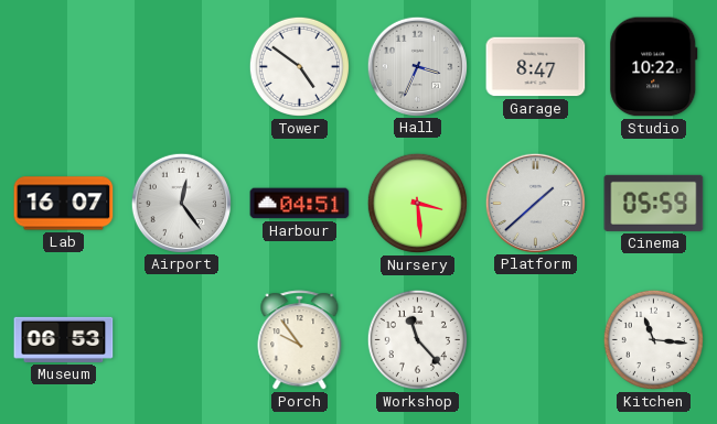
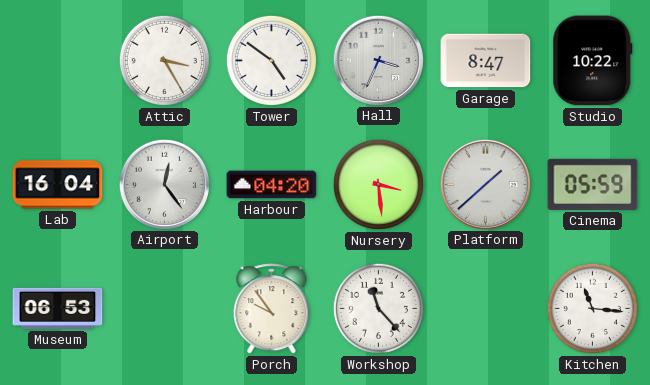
Attic: none -> 3:25
Lab: 16:07 -> 16:04
Harbour: 04:51 -> 04:20
